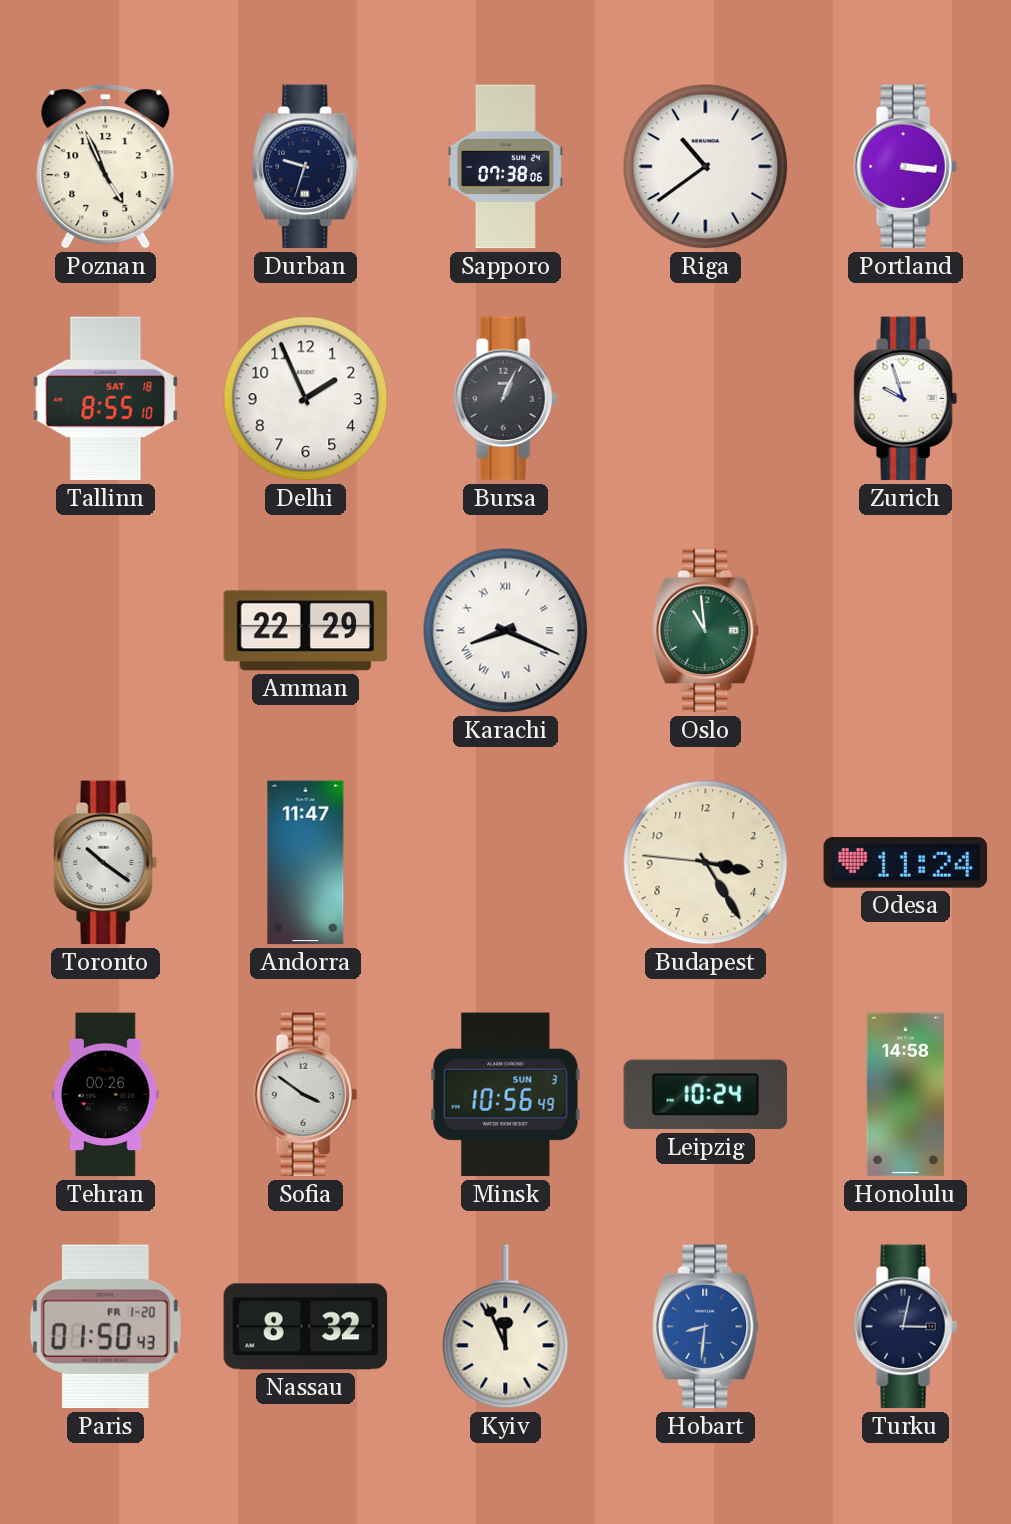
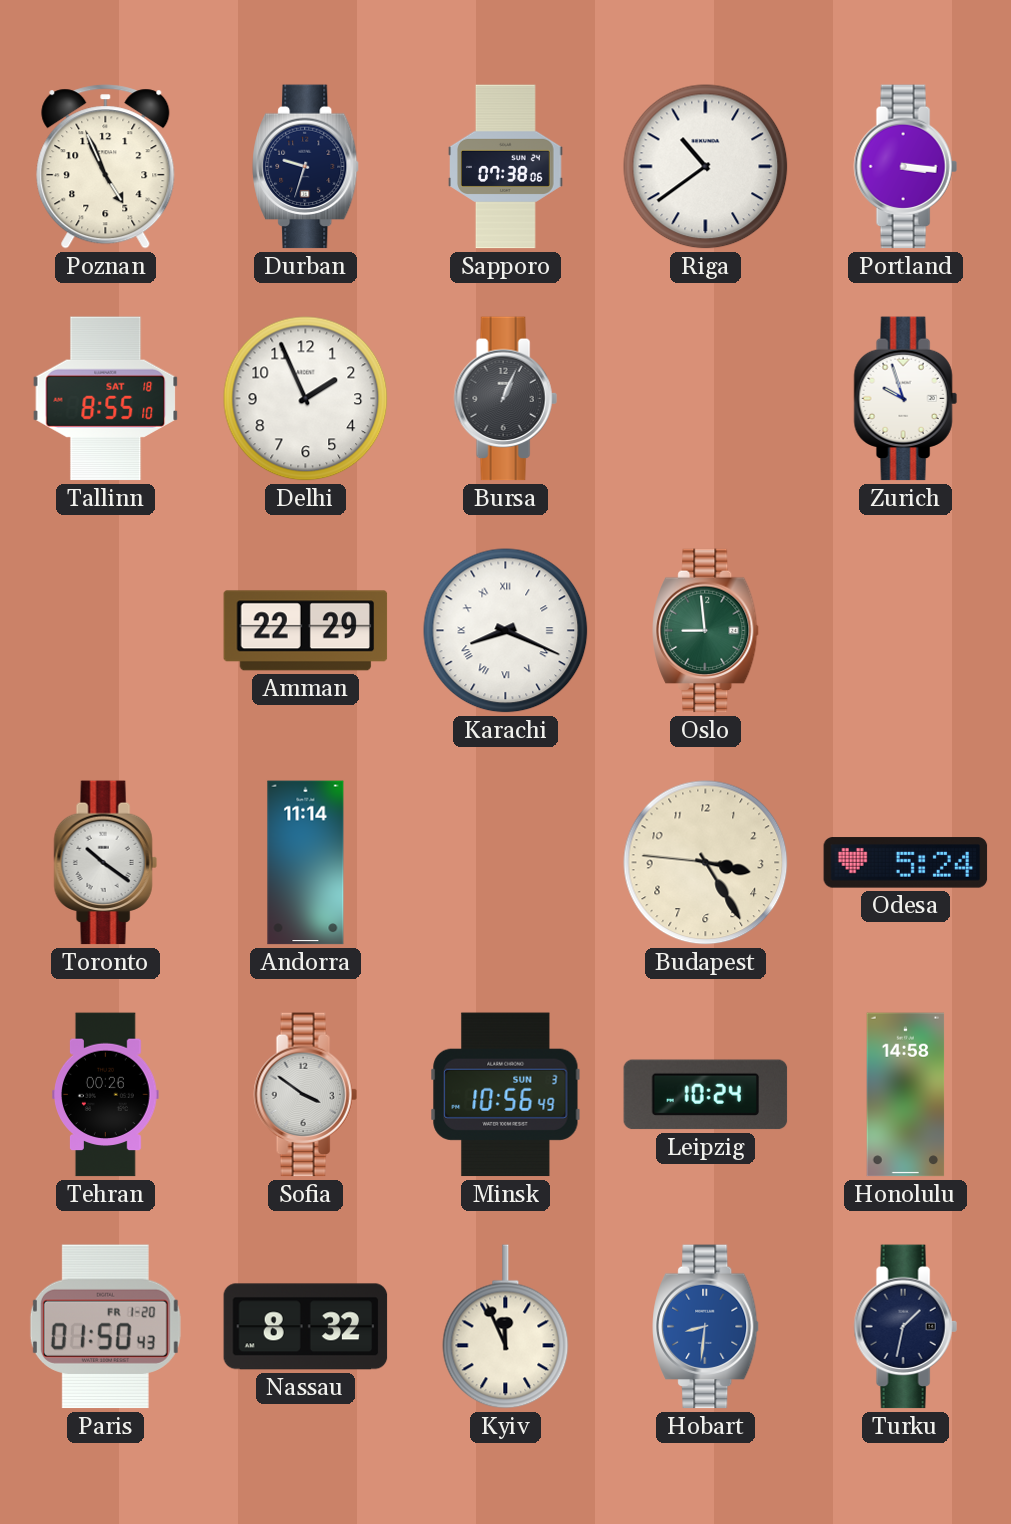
Oslo: 10:59 -> 8:59
Andorra: 11:47 -> 11:14
Odesa: 11:24 -> 5:24
Turku: 3:02 -> 1:32
